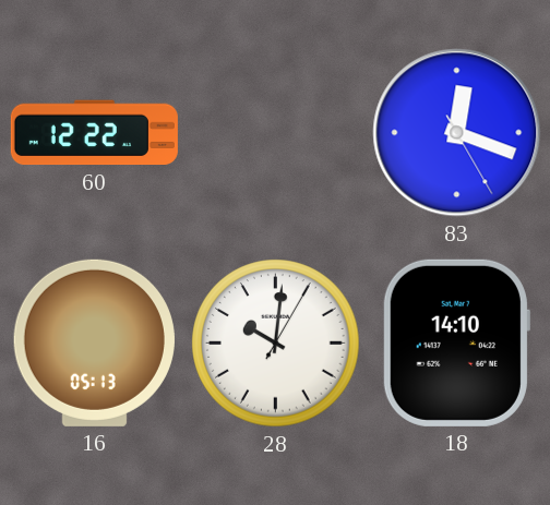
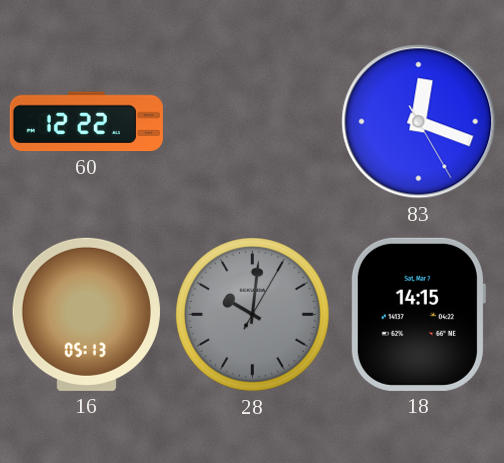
28 dial: white -> grey
18: 14:10 -> 14:15
